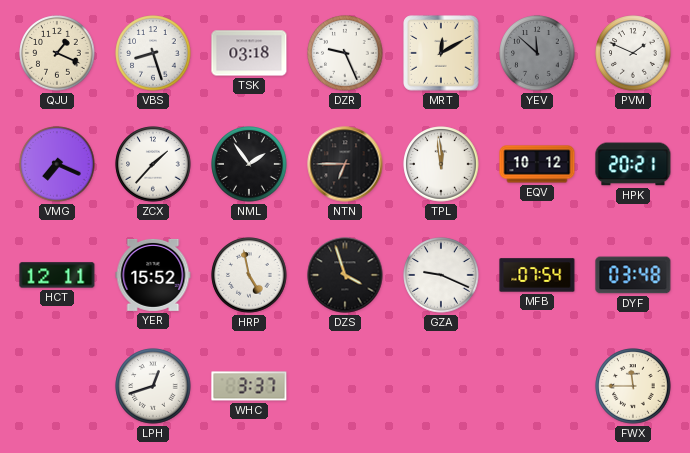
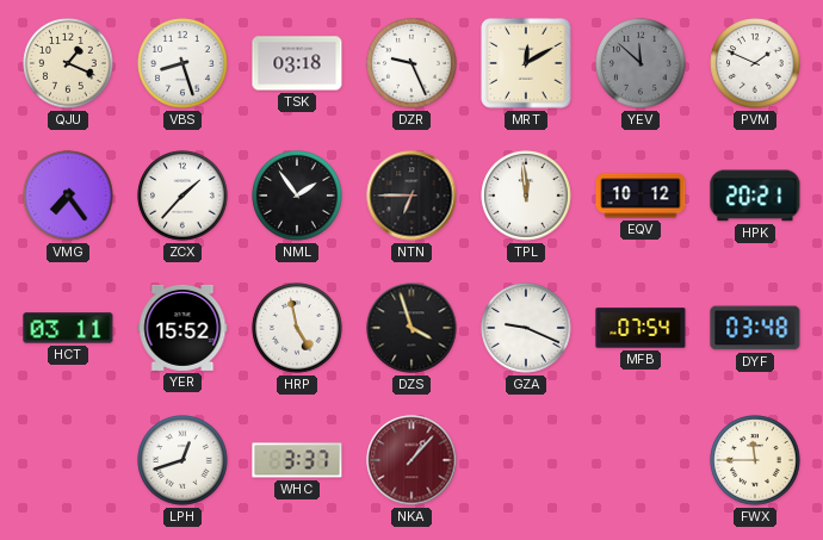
VMG: 7:19 -> 7:24
HCT: 12:11 -> 03:11
NKA: none -> 1:07
